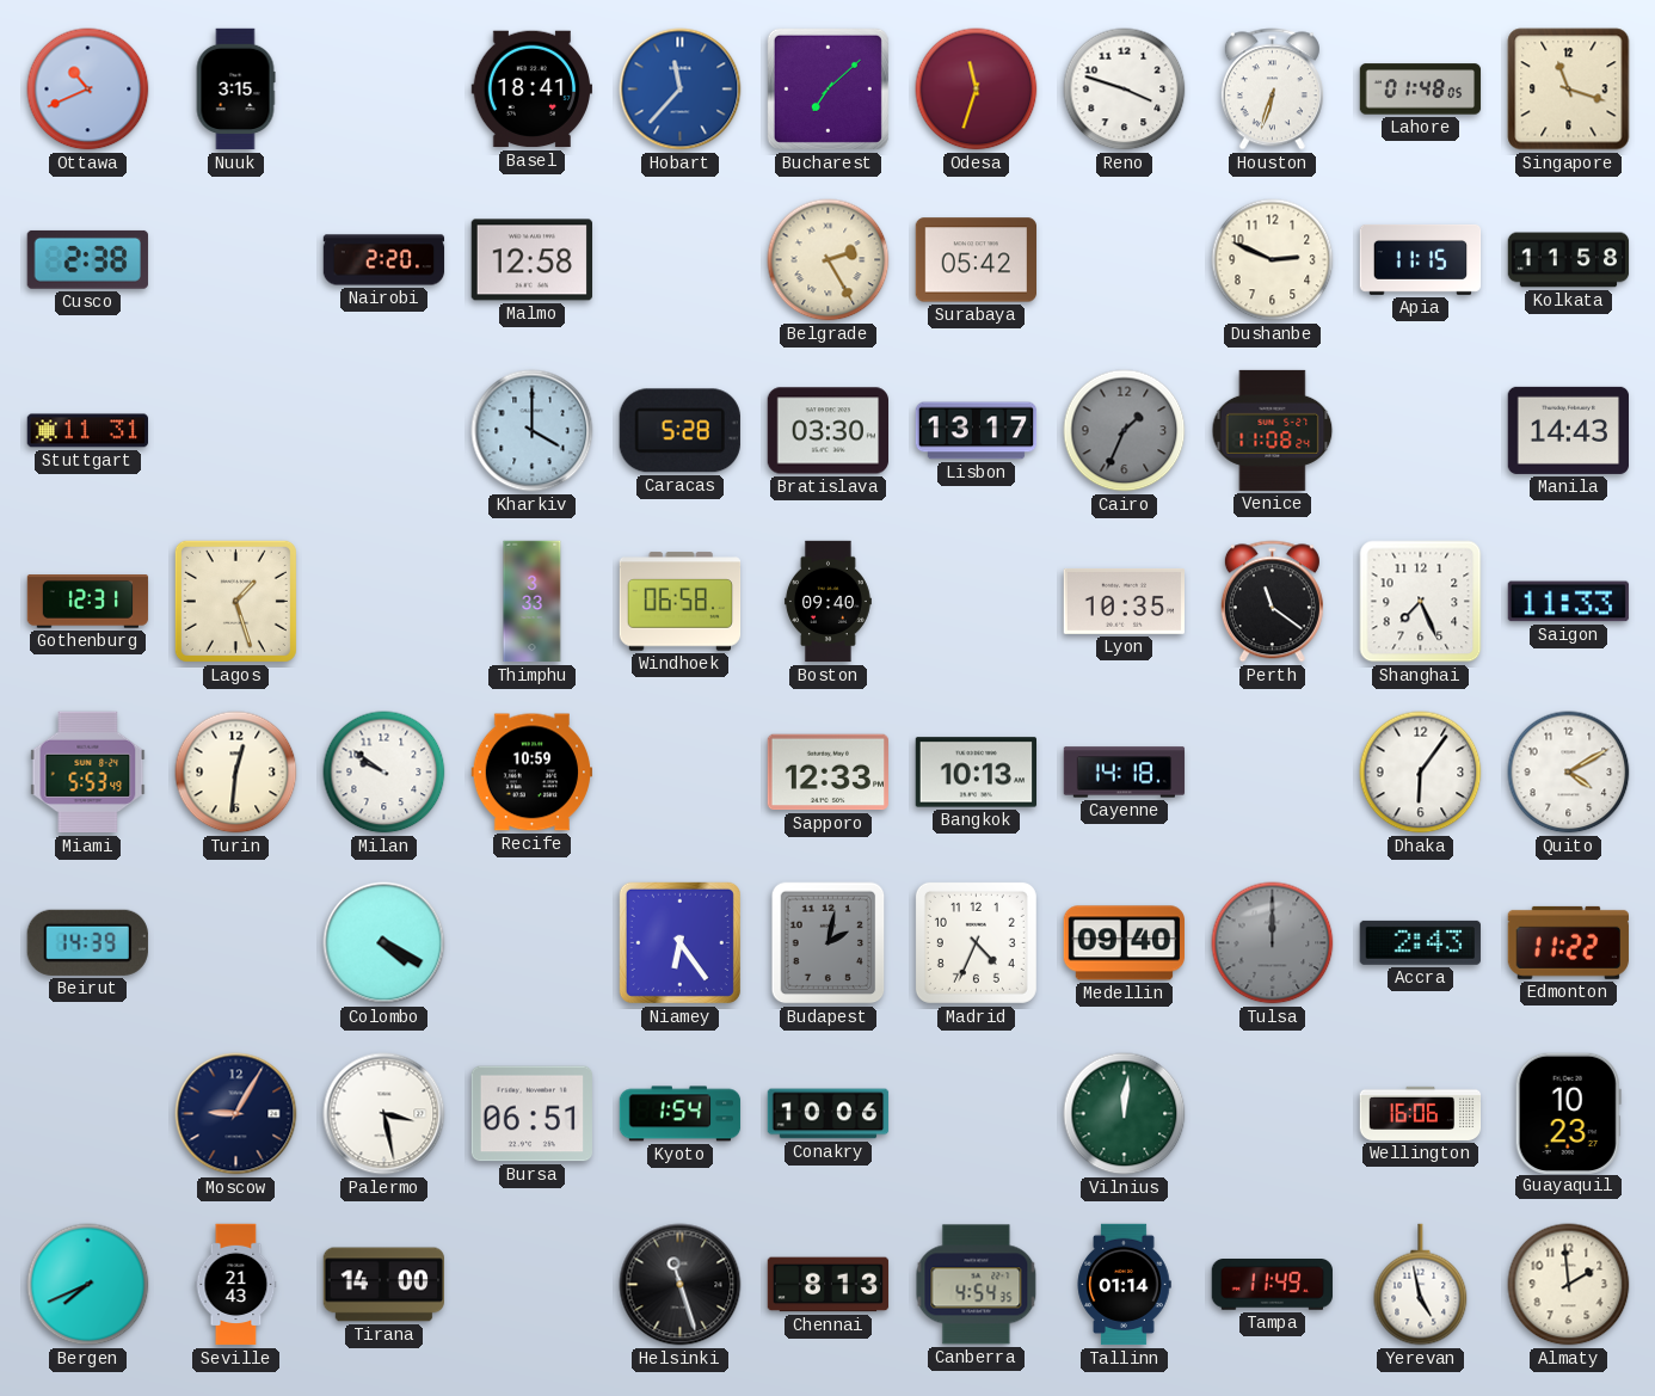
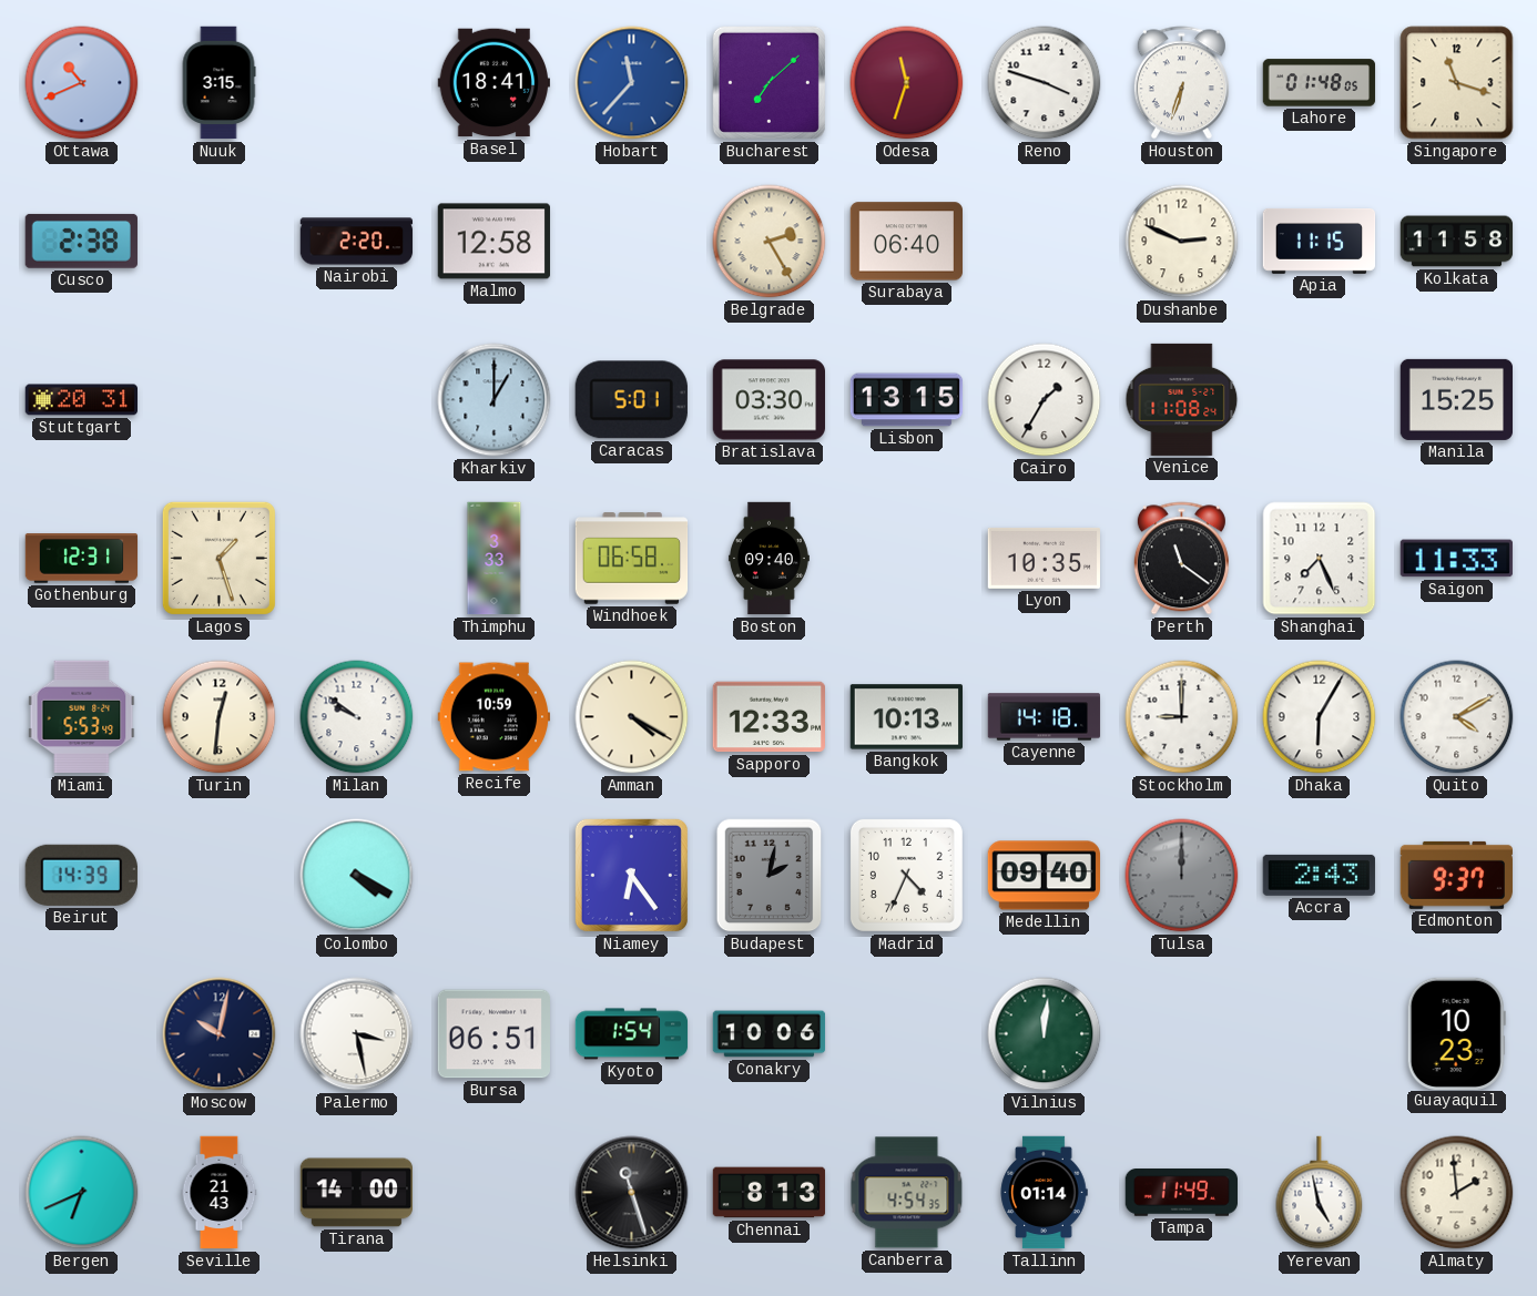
Surabaya: 05:42 -> 06:40
Stuttgart: 11:31 -> 20:31
Kharkiv: 4:00 -> 1:00
Caracas: 5:28 -> 5:01
Lisbon: 13:17 -> 13:15
Cairo: 1:34 -> 1:35
Cairo dial: grey -> white
Manila: 14:43 -> 15:25
Amman: none -> 4:20
Stockholm: none -> 9:00
Dhaka: 6:06 -> 6:05
Edmonton: 11:22 -> 9:37
Moscow: 9:05 -> 10:02
Wellington: 16:06 -> none
Bergen: 7:41 -> 6:41
